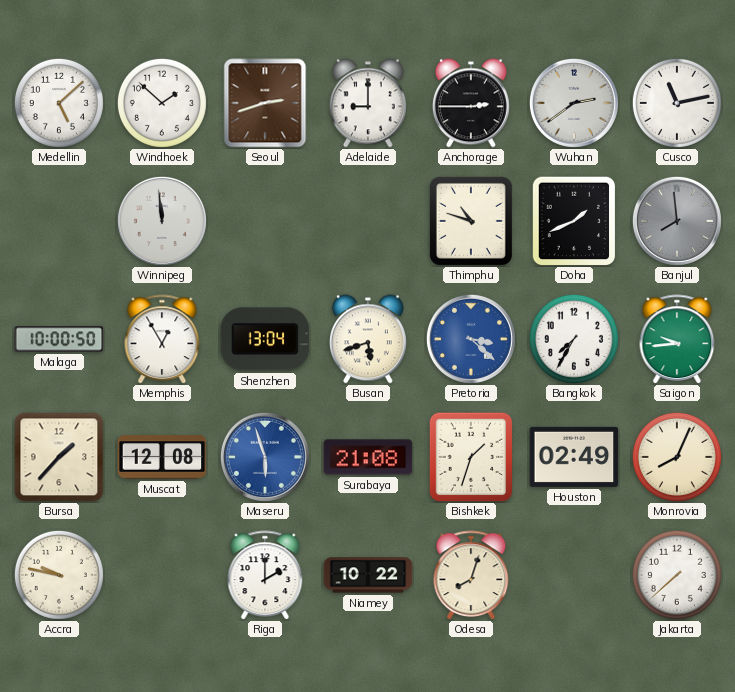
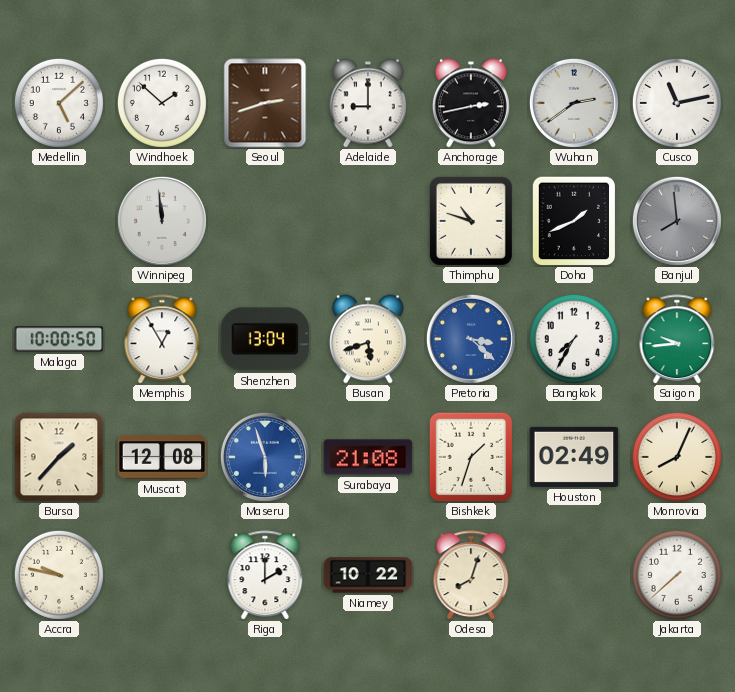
Anchorage: 2:45 -> 2:43
